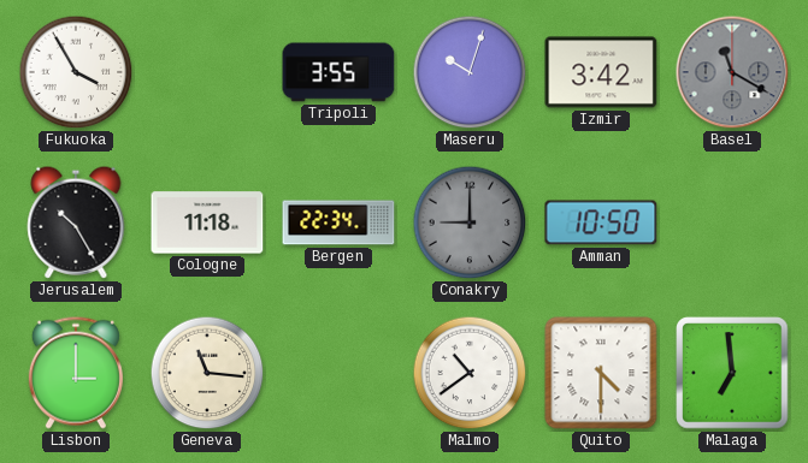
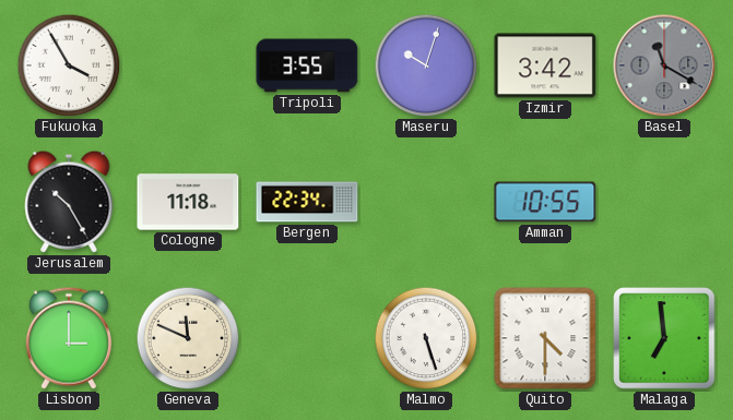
Conakry: 9:00 -> none
Amman: 10:50 -> 10:55
Geneva: 11:16 -> 11:49
Malmo: 10:39 -> 5:27
